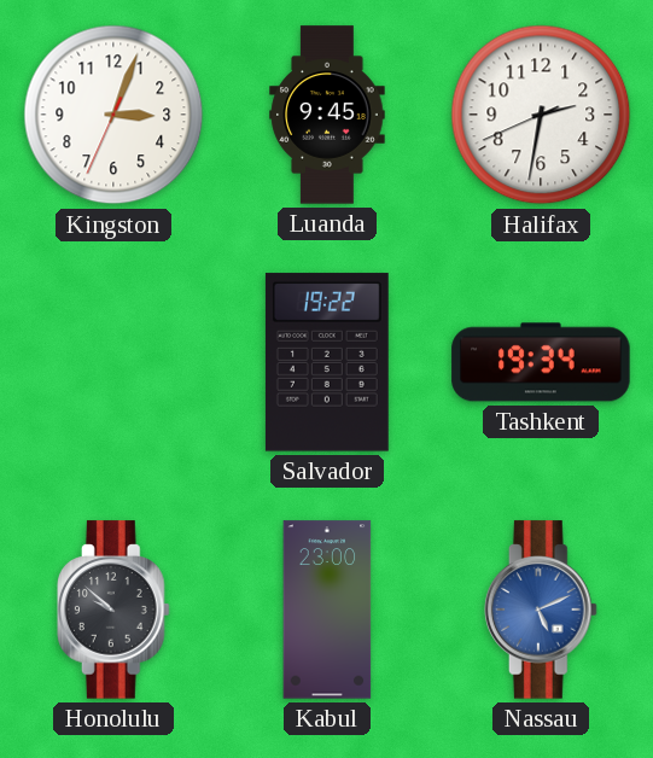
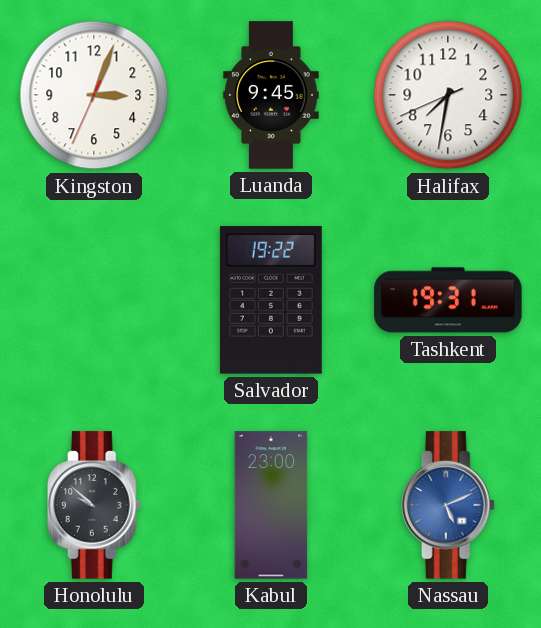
Halifax: 2:31 -> 7:31
Tashkent: 19:34 -> 19:31
